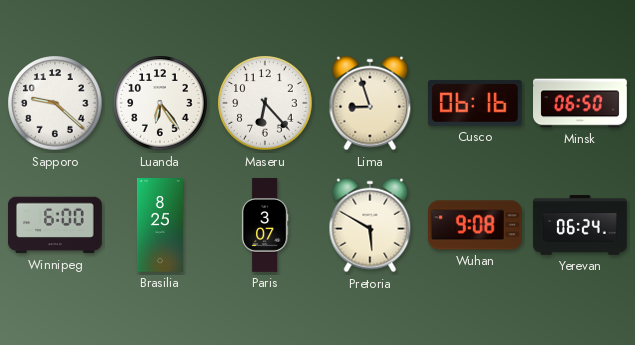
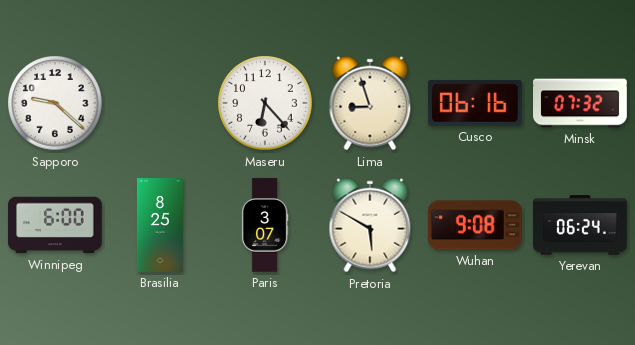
Luanda: 6:24 -> none
Minsk: 06:50 -> 07:32
